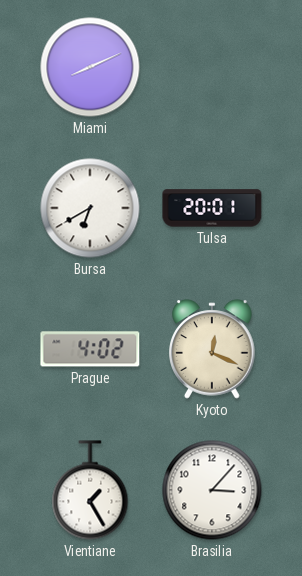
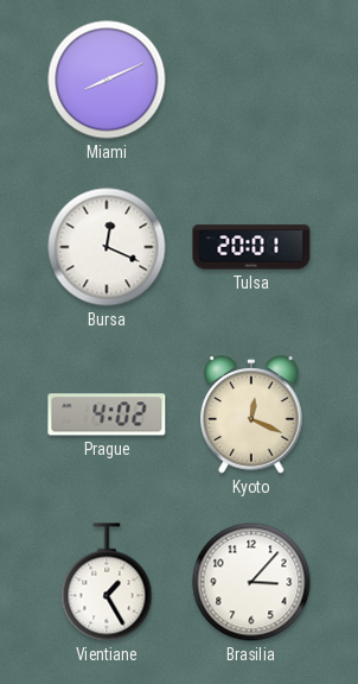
Bursa: 6:40 -> 12:19
